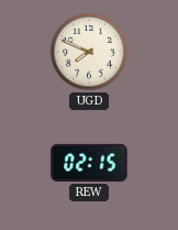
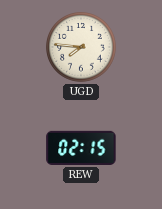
UGD: 7:49 -> 7:46
